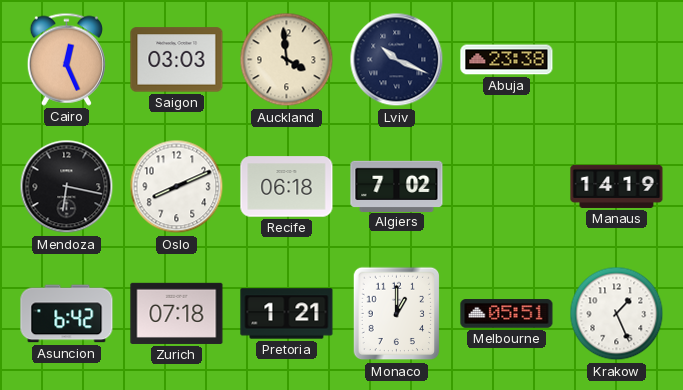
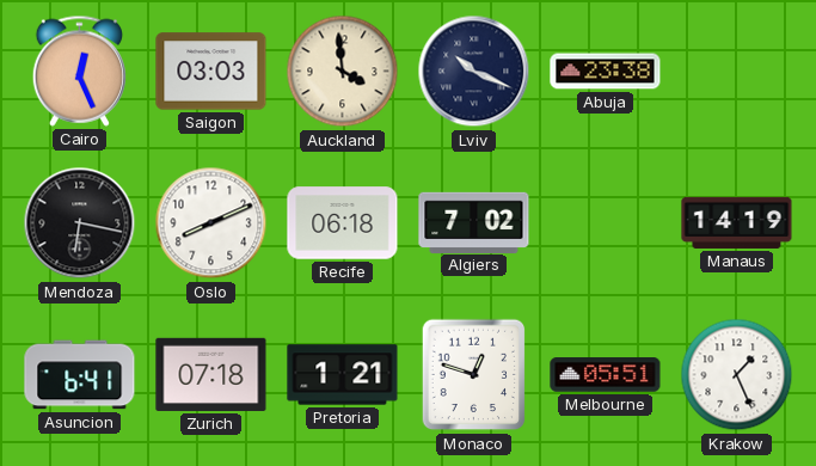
Asuncion: 6:42 -> 6:41
Monaco: 1:00 -> 12:48
